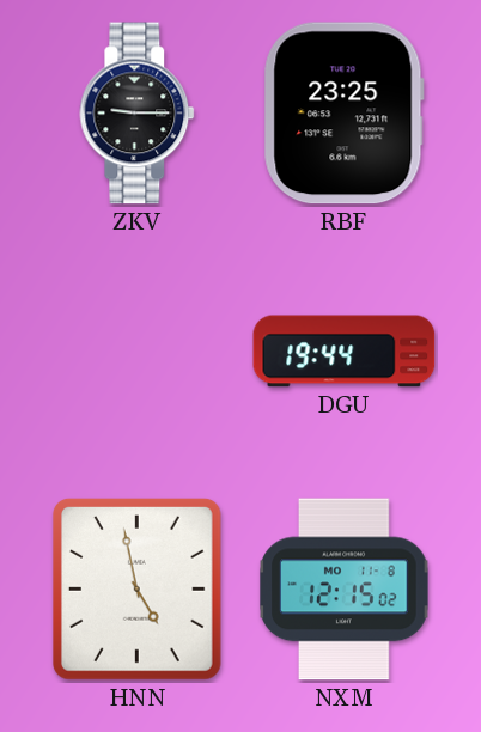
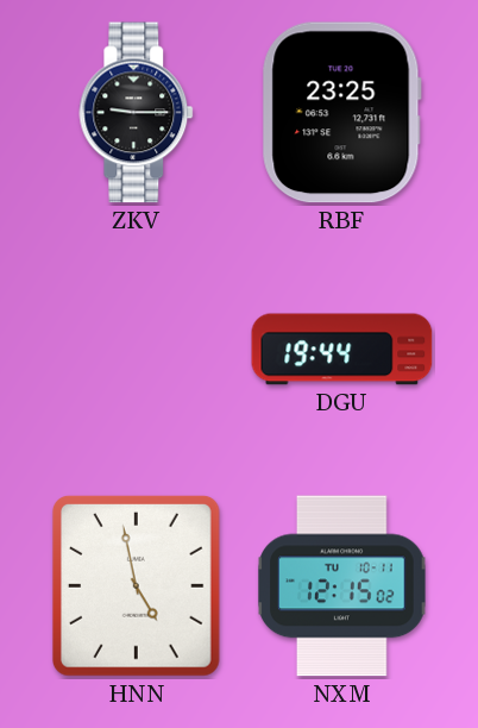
NXM date: MO 11-8 -> TU 10-11
